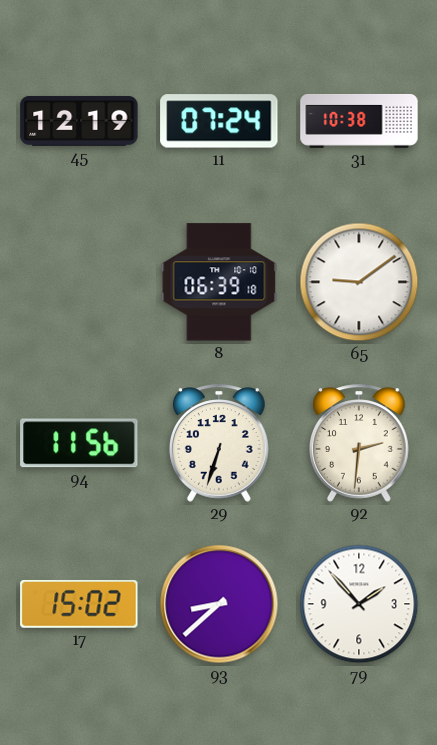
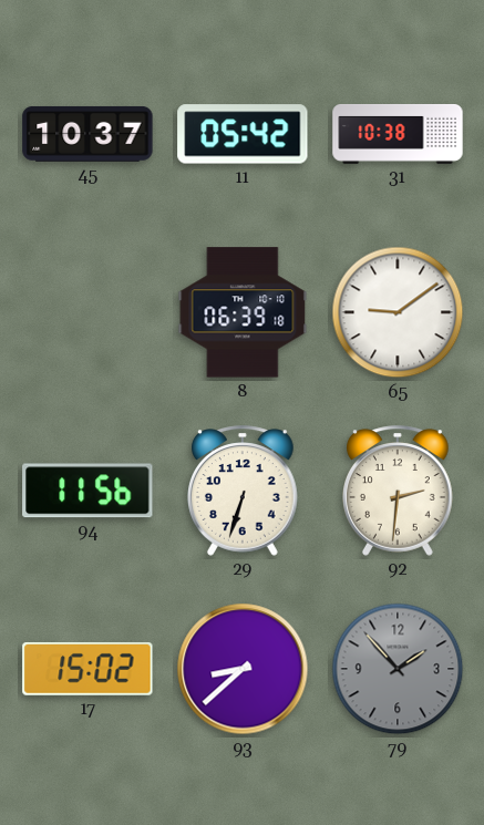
45: 12:19 -> 10:37
11: 07:24 -> 05:42
79 dial: white -> grey
